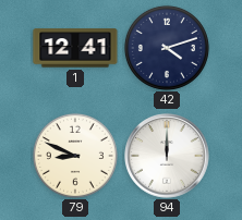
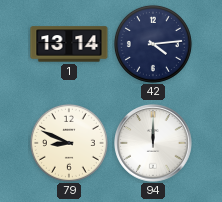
1: 12:41 -> 13:14
42: 4:12 -> 4:14
